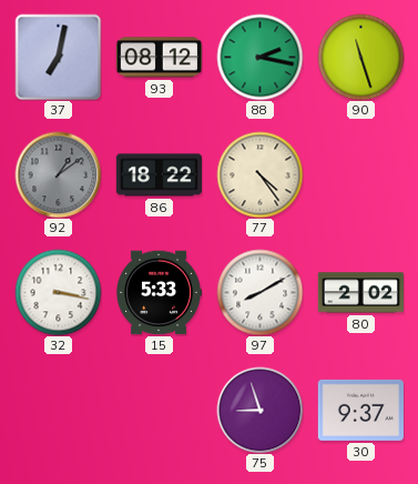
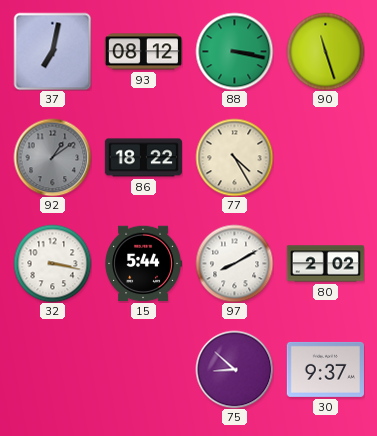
88: 2:17 -> 3:17
77: 4:24 -> 4:25
15: 5:33 -> 5:44
75: 8:57 -> 8:52
